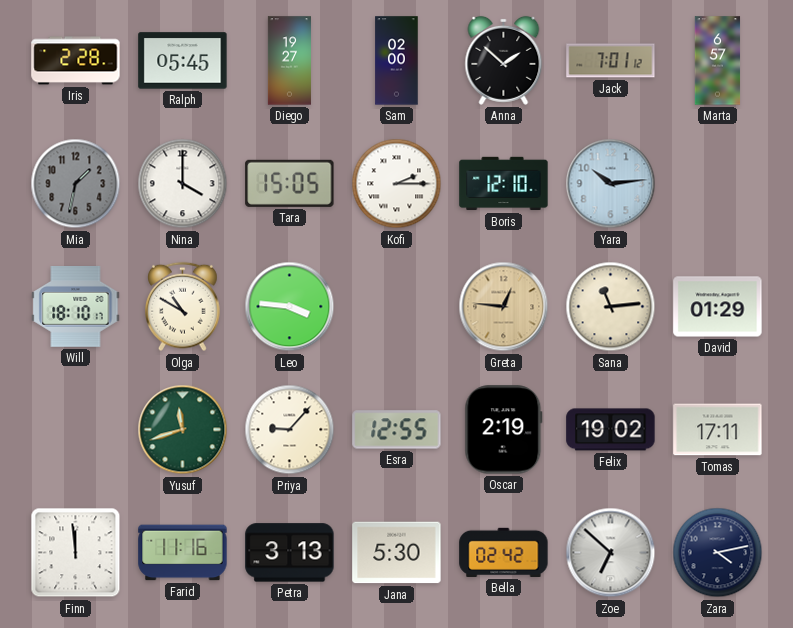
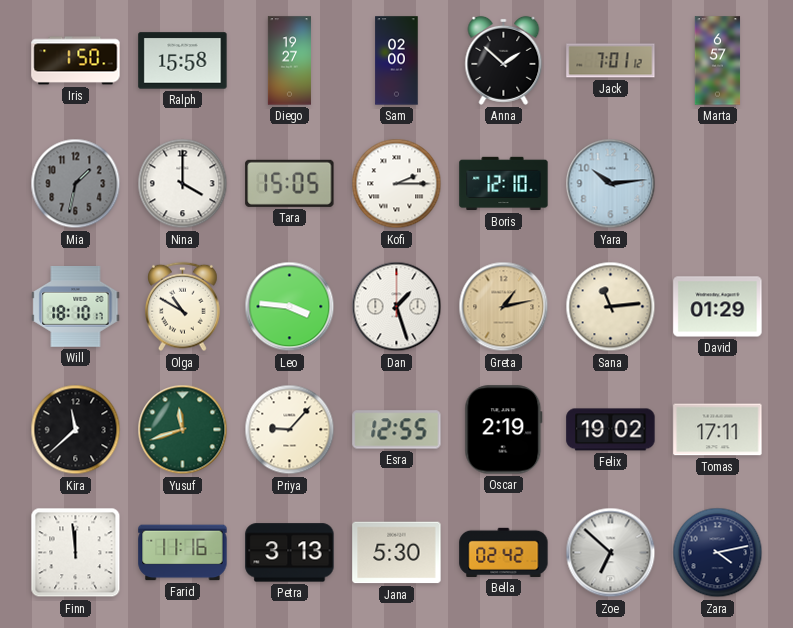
Iris: 2:28 -> 1:50
Ralph: 05:45 -> 15:58
Dan: none -> 1:27
Greta: 12:46 -> 1:13
Kira: none -> 11:38
